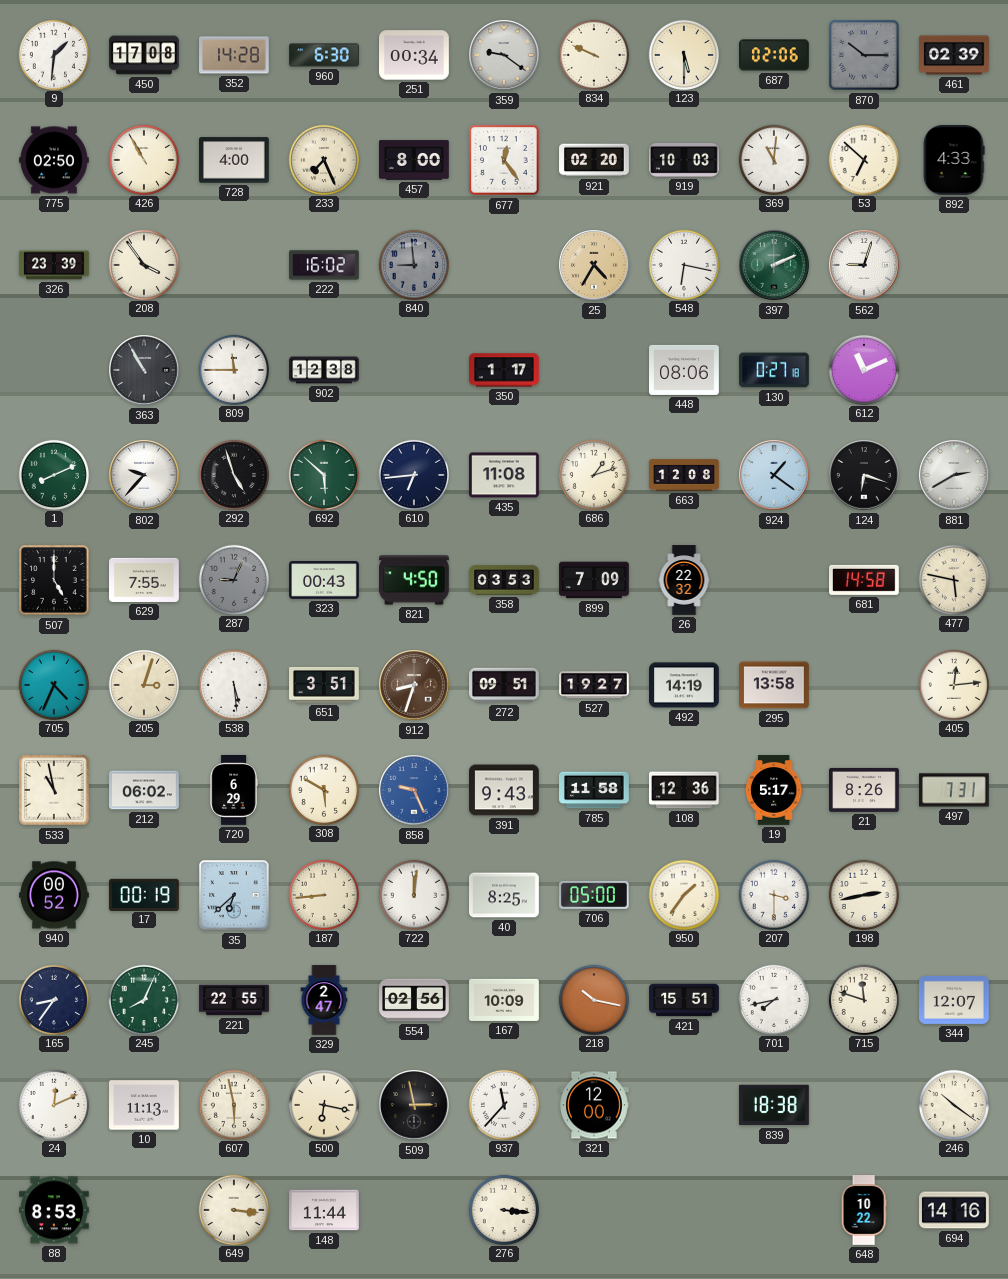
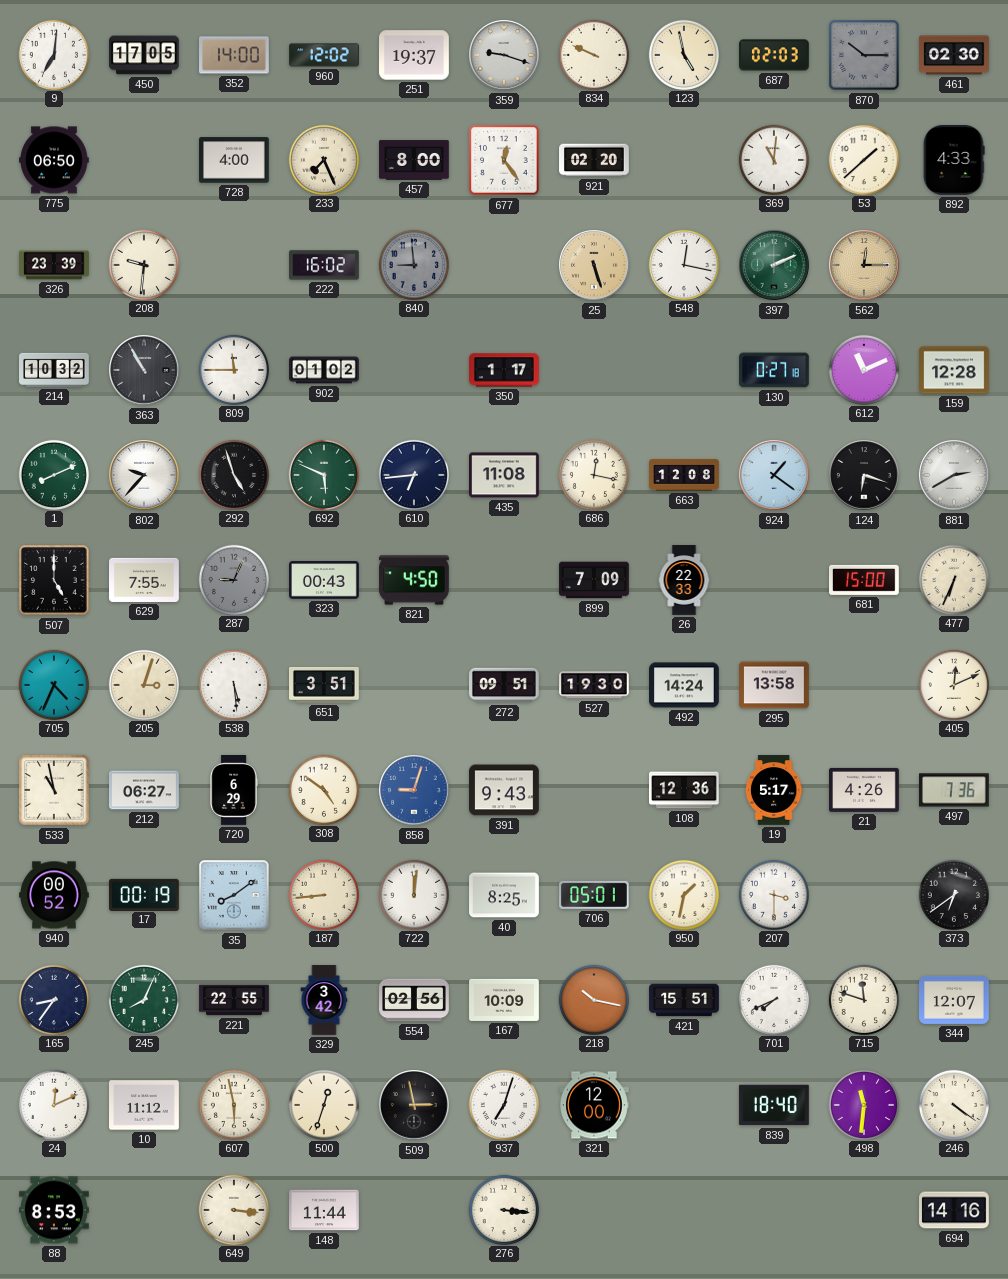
9: 1:31 -> 7:01
450: 17:08 -> 17:05
352: 14:28 -> 14:00
960: 6:30 -> 12:02
251: 00:34 -> 19:37
359: 9:21 -> 9:18
123: 5:30 -> 4:58
687: 02:06 -> 02:03
461: 02:39 -> 02:30
775: 02:50 -> 06:50
426: 10:55 -> none
919: 10:03 -> none
53: 6:52 -> 1:38
208: 3:54 -> 9:31
25: 4:35 -> 5:27
548: 6:17 -> 12:17
562: 9:03 -> 12:15
562 dial: white -> champagne
214: none -> 10:32
902: 12:38 -> 01:02
448: 08:06 -> none
159: none -> 12:28
692: 5:52 -> 5:49
686: 1:12 -> 12:17
358: 03:53 -> none
26: 22:32 -> 22:33
681: 14:58 -> 15:00
477: 5:47 -> 6:34
912: 8:33 -> none
527: 19:27 -> 19:30
492: 14:19 -> 14:24
405: 12:14 -> 12:11
212: 06:02 -> 06:27
308: 5:50 -> 4:51
858: 9:26 -> 9:03
785: 11:58 -> none
21: 8:26 -> 4:26
497: 7:31 -> 7:36
35: 6:38 -> 8:09
706: 05:00 -> 05:01
950: 1:36 -> 1:32
198: 2:43 -> none
373: none -> 6:39
329: 2:47 -> 3:42
701: 7:43 -> 7:41
10: 11:13 -> 11:12
500: 6:17 -> 12:33
937: 11:37 -> 7:03
839: 18:38 -> 18:40
498: none -> 11:31
246: 10:21 -> 4:21
648: 10:22 -> none
